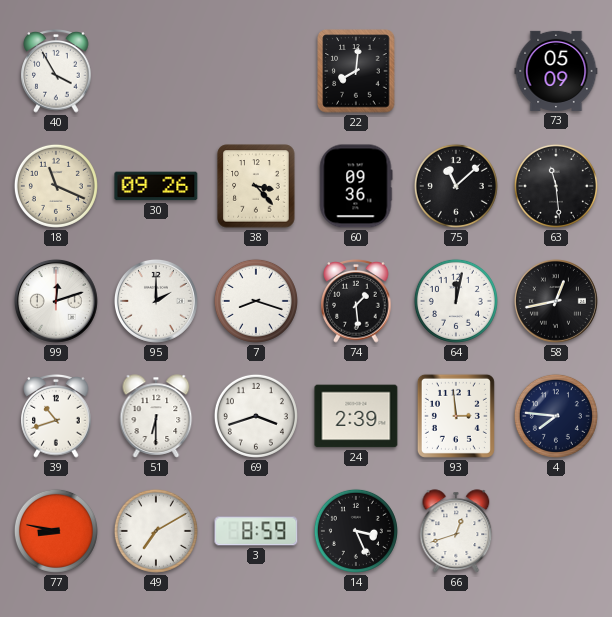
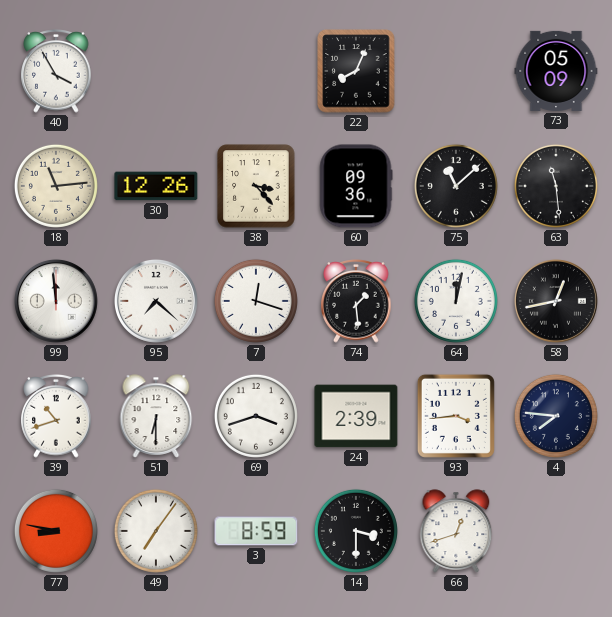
22: 8:01 -> 8:04
18: 11:19 -> 11:14
30: 09:26 -> 12:26
99: 12:12 -> 11:59
95: 2:00 -> 7:22
7: 8:18 -> 12:18
93: 2:59 -> 3:44
49: 7:10 -> 7:06
14: 3:26 -> 3:30
